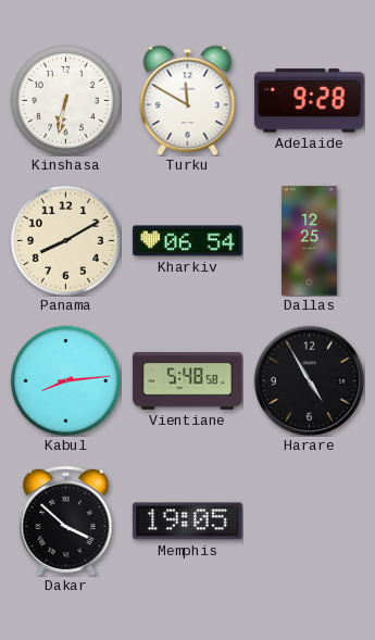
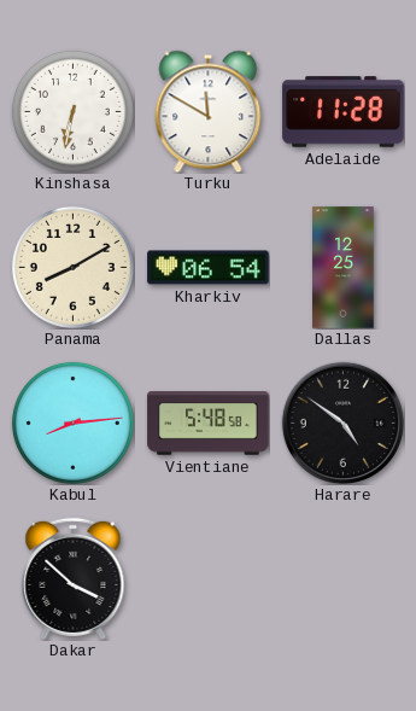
Adelaide: 9:28 -> 11:28
Harare: 4:55 -> 4:51
Memphis: 19:05 -> none
